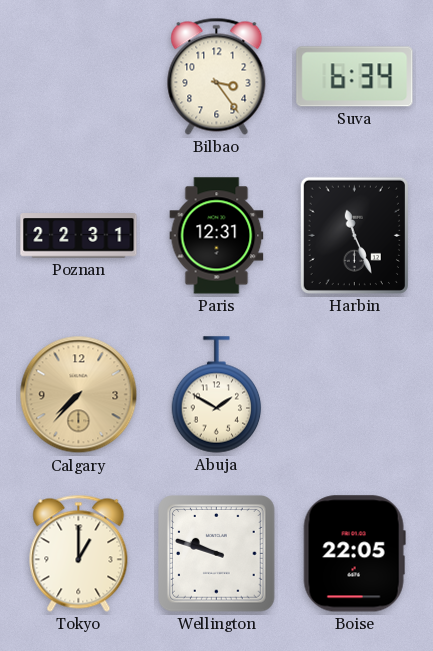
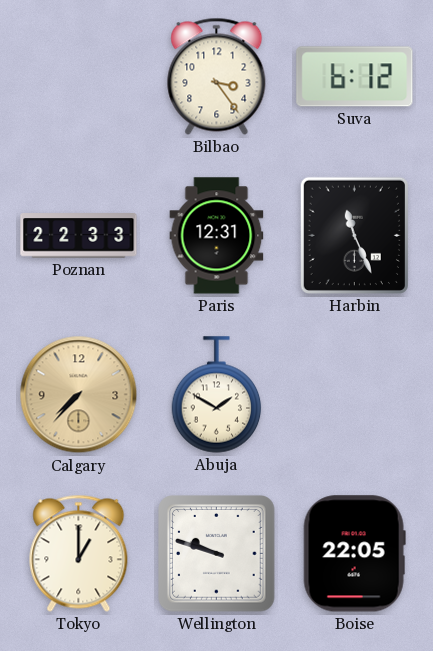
Suva: 6:34 -> 6:12
Poznan: 22:31 -> 22:33
